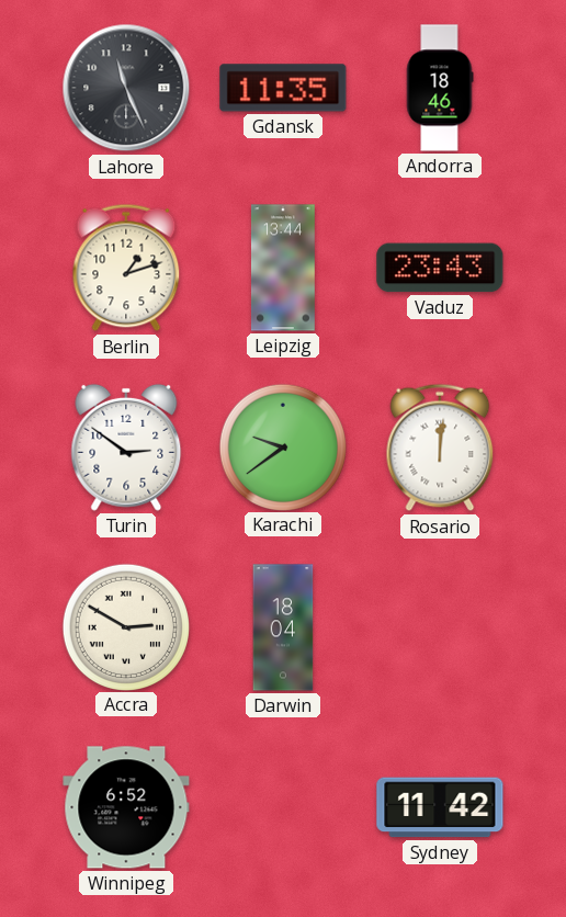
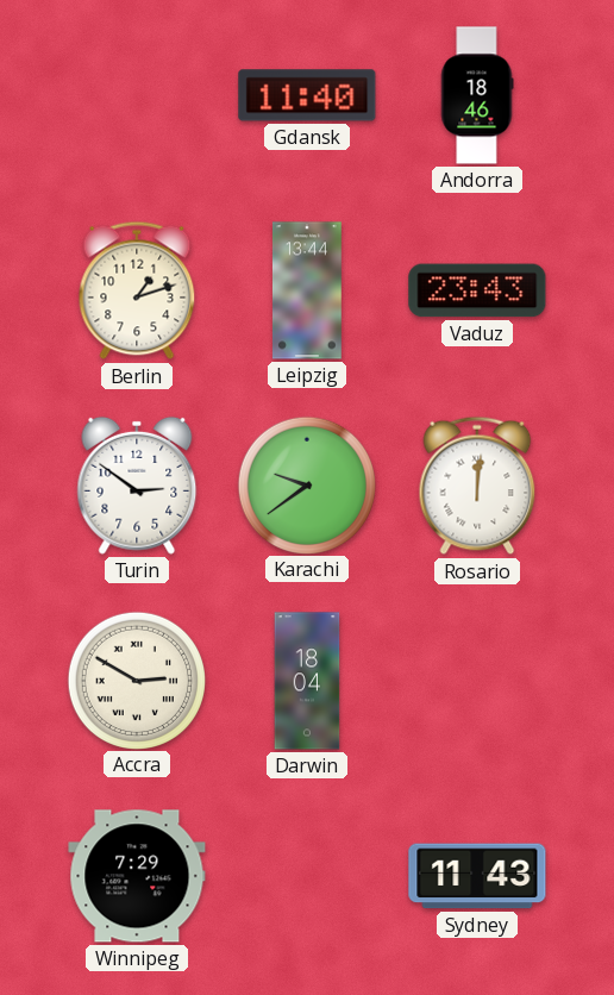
Lahore: 11:26 -> none
Gdansk: 11:35 -> 11:40
Winnipeg: 6:52 -> 7:29
Sydney: 11:42 -> 11:43
